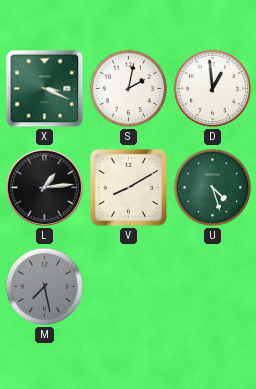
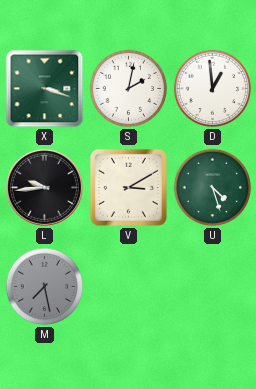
X: 3:19 -> 3:18
L: 1:14 -> 9:44
V: 8:10 -> 3:10
